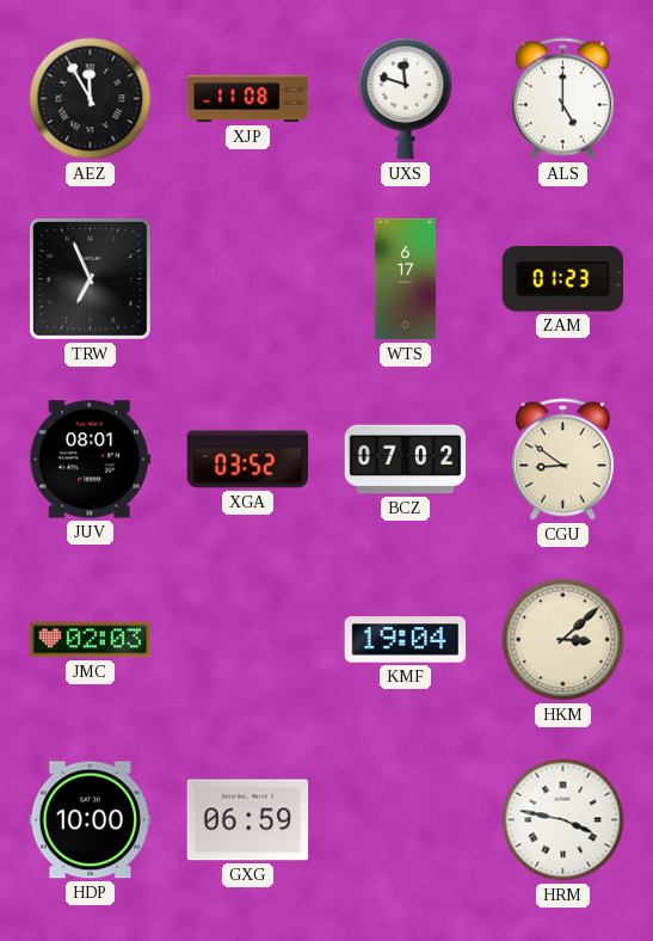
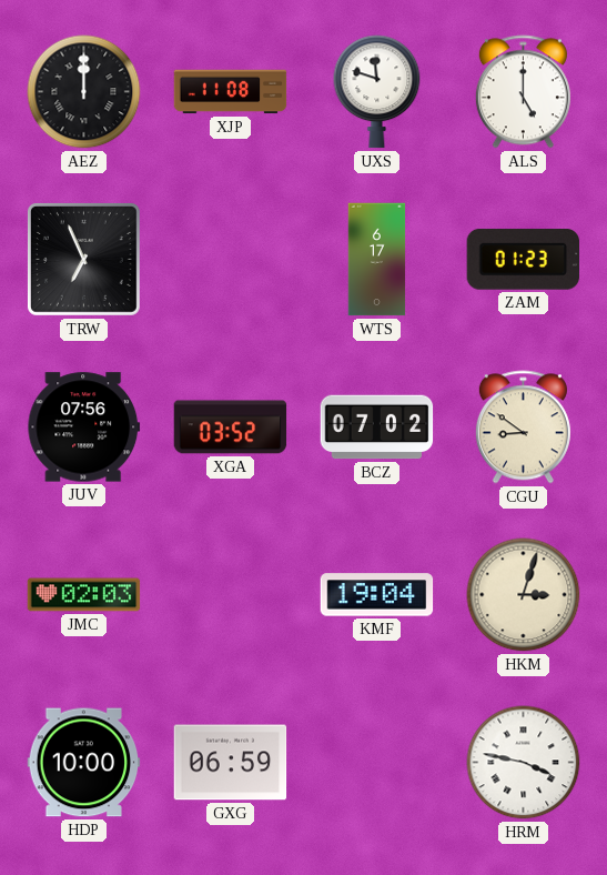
AEZ: 11:55 -> 12:00
JUV: 08:01 -> 07:56
HKM: 3:08 -> 3:03
